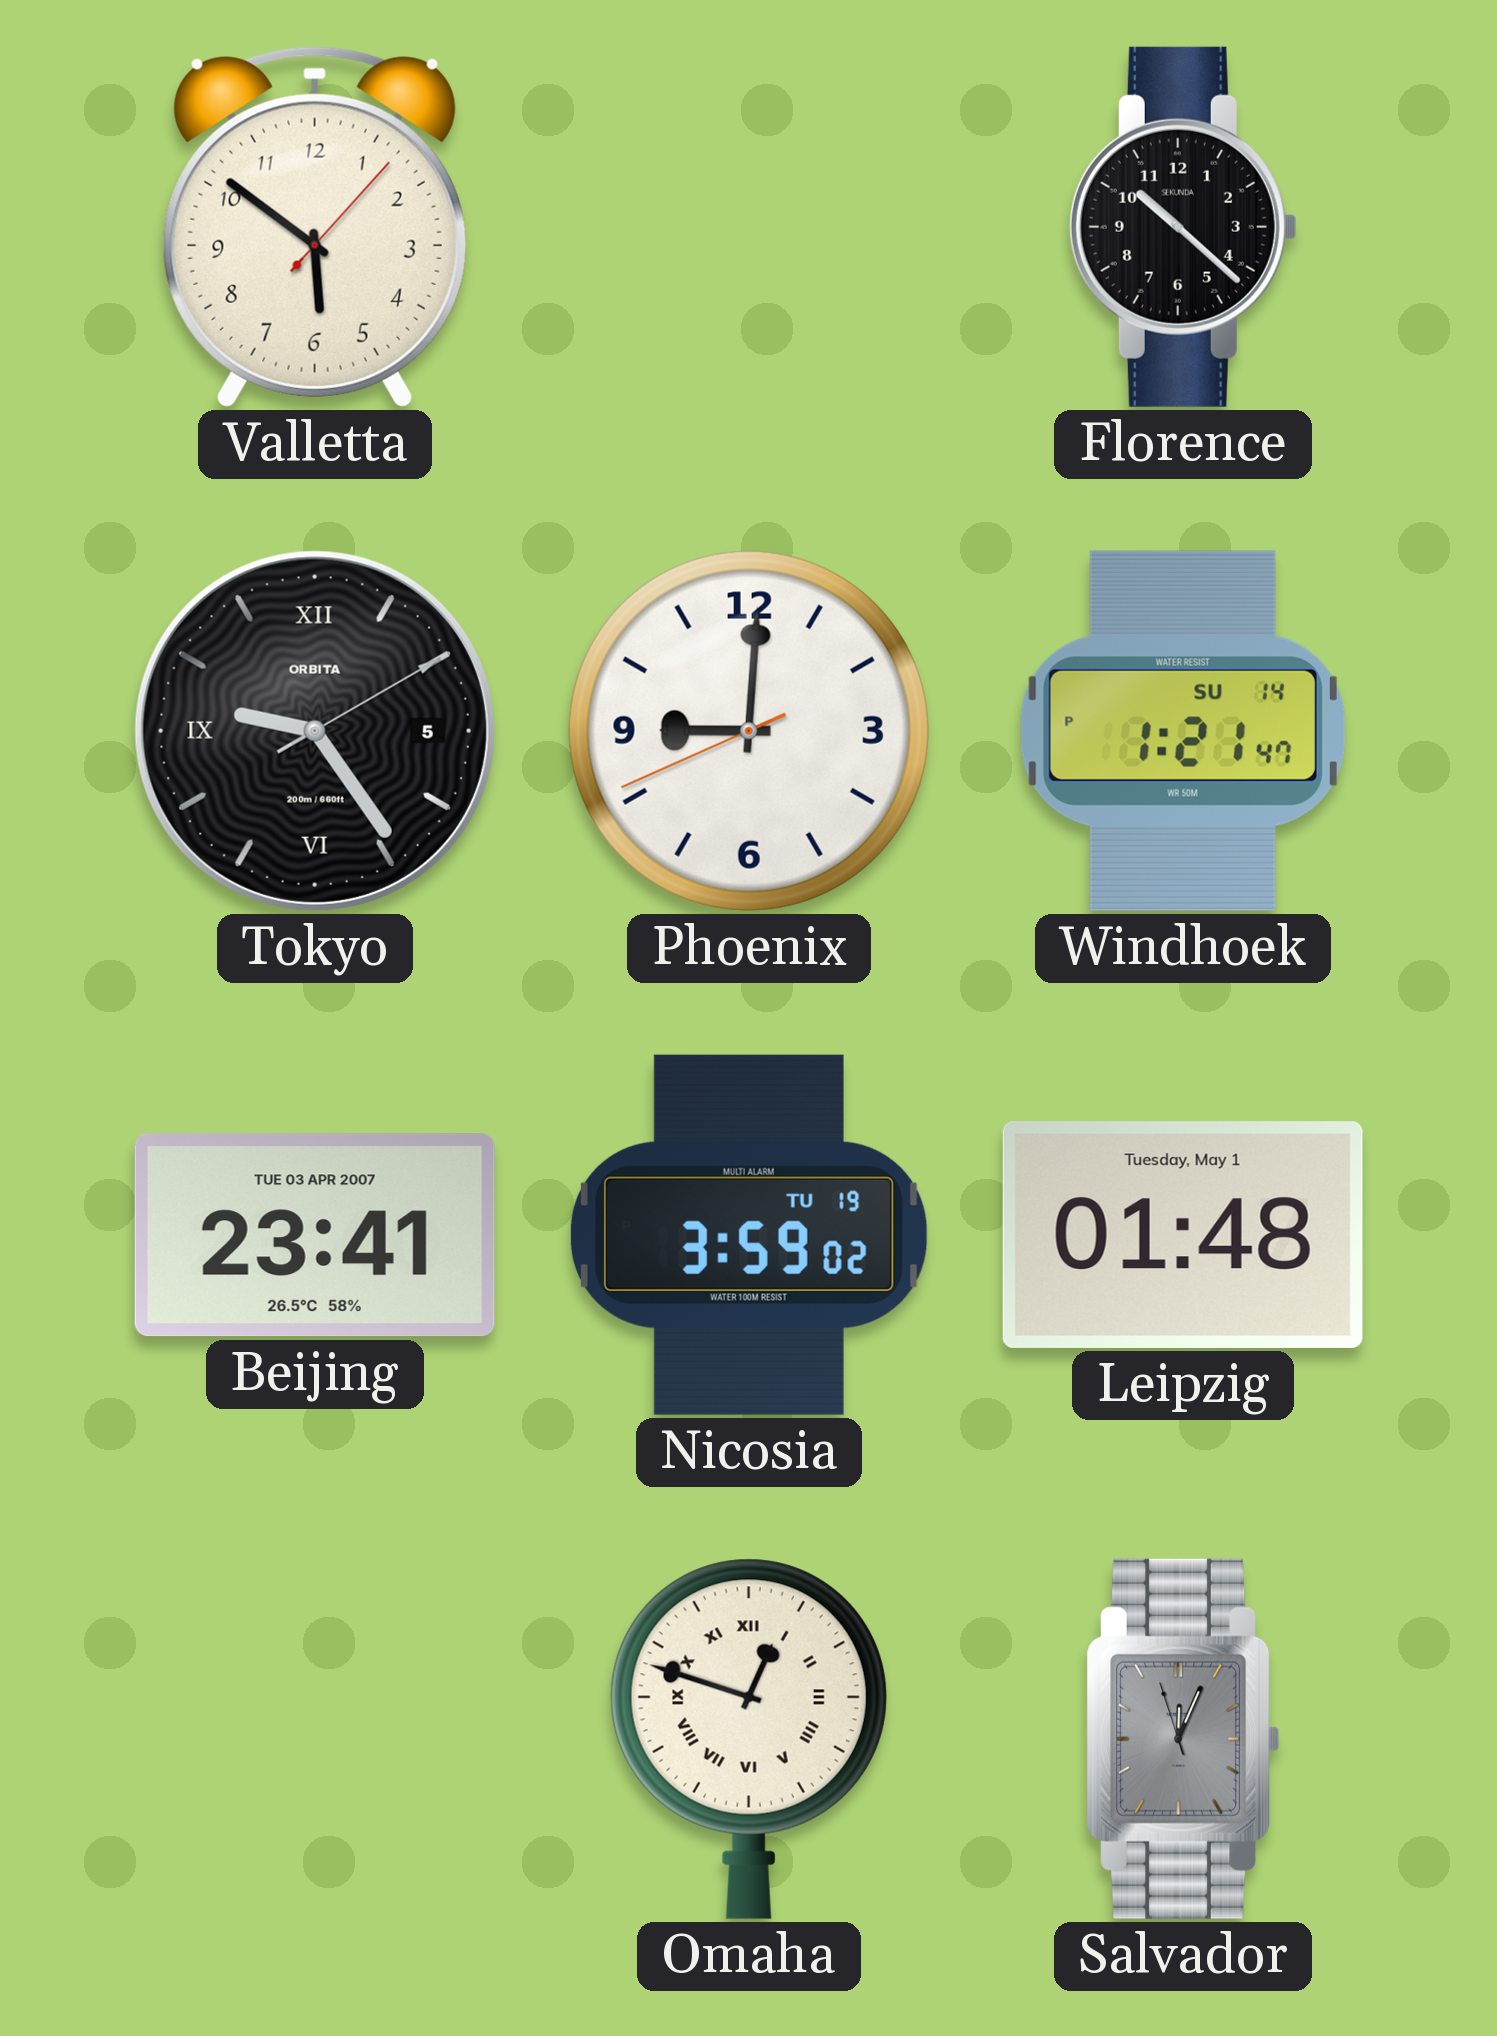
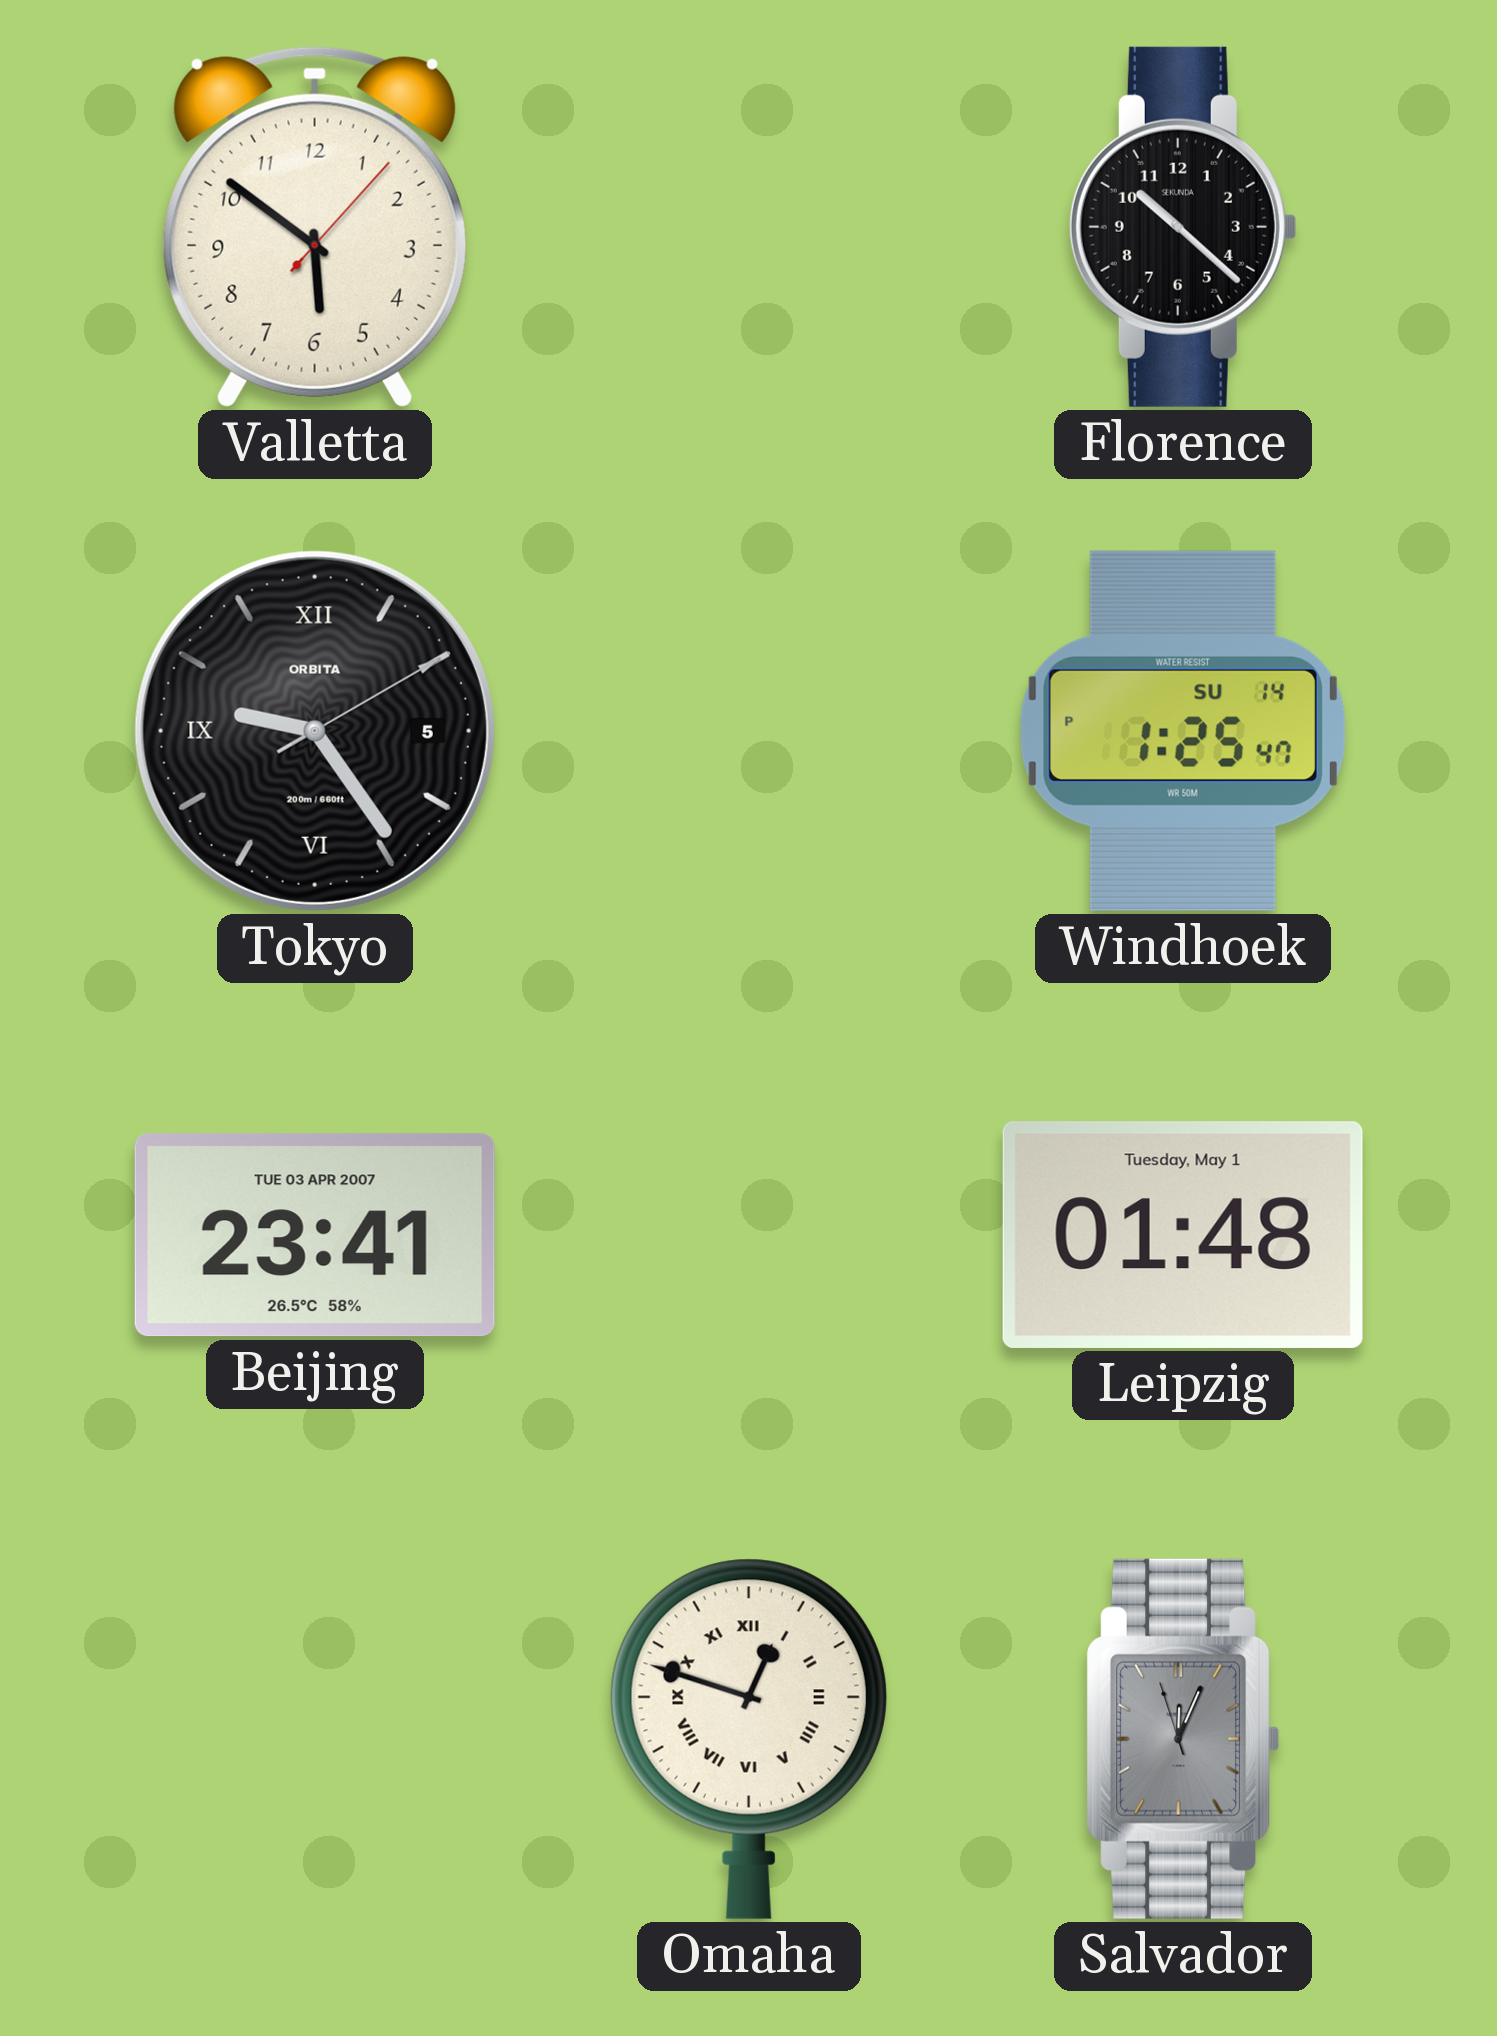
Phoenix: 9:00 -> none
Windhoek: 1:21 -> 1:25
Nicosia: 3:59 -> none
